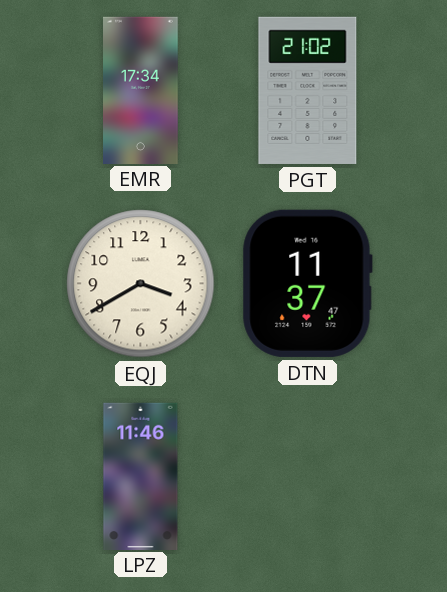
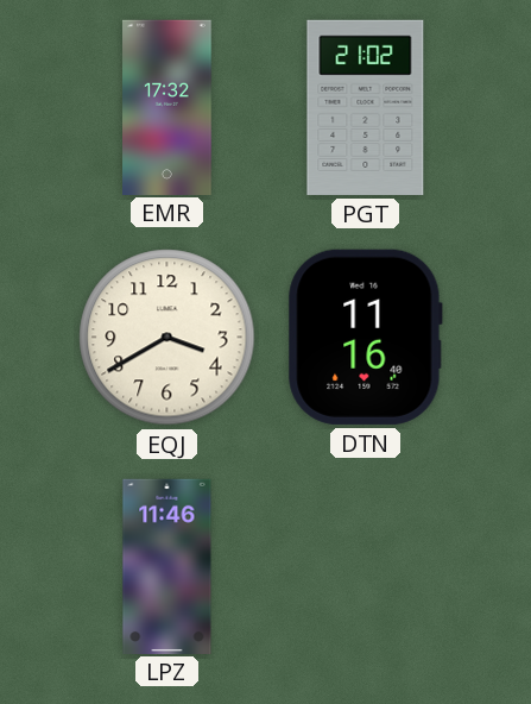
EMR: 17:34 -> 17:32
DTN: 11:37 -> 11:16
